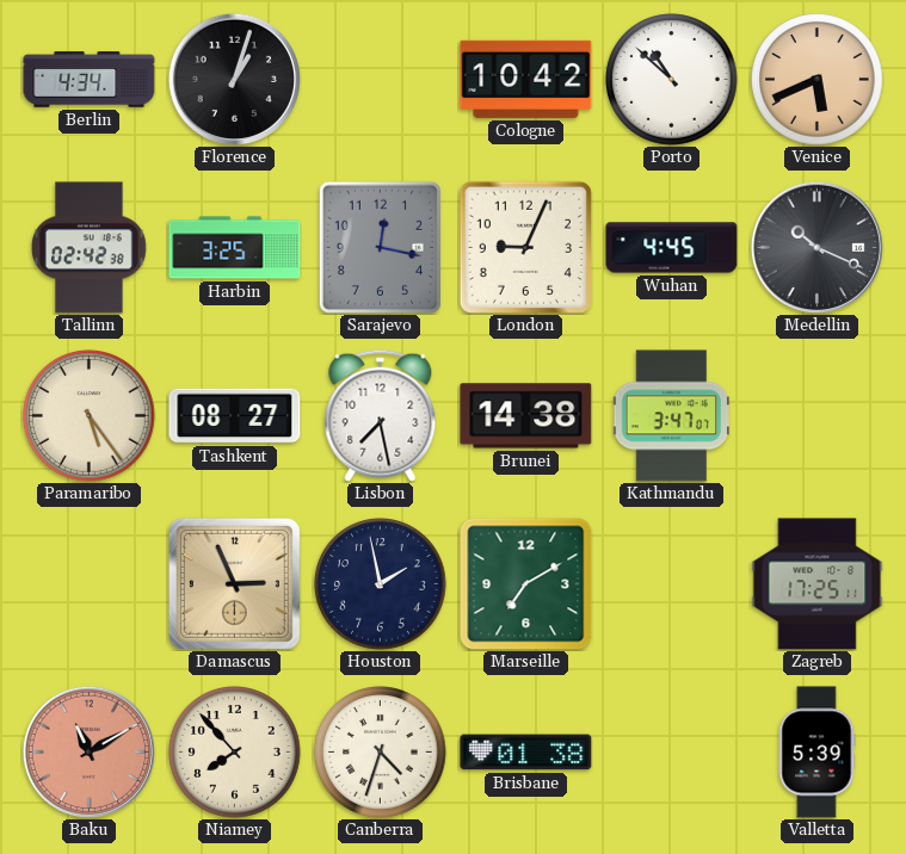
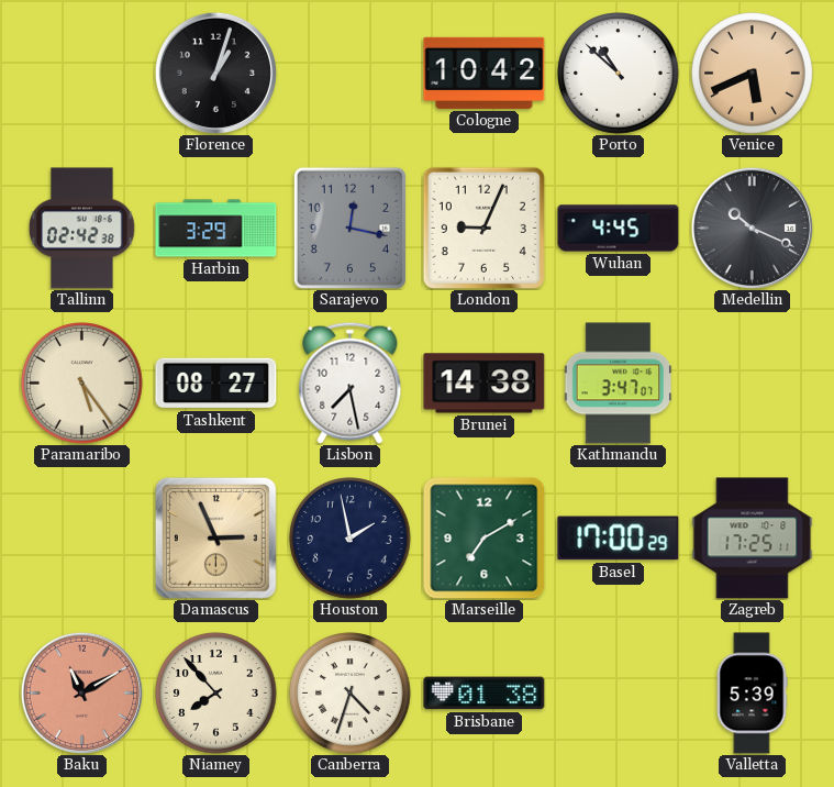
Berlin: 4:34 -> none
Harbin: 3:25 -> 3:29
Basel: none -> 17:00
